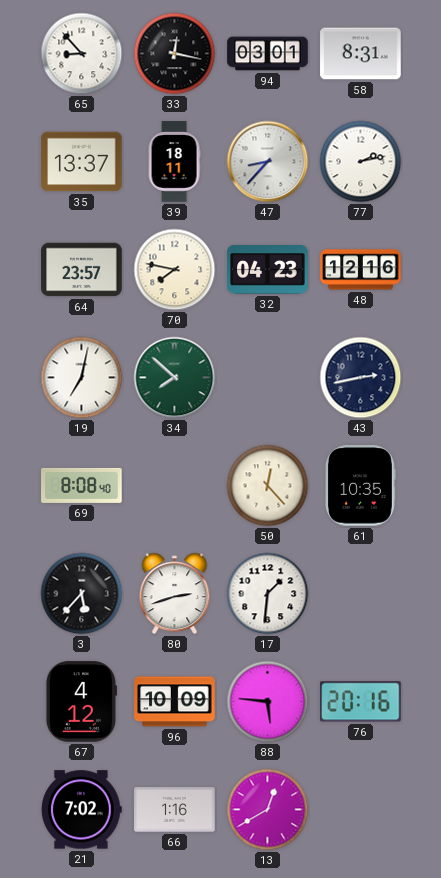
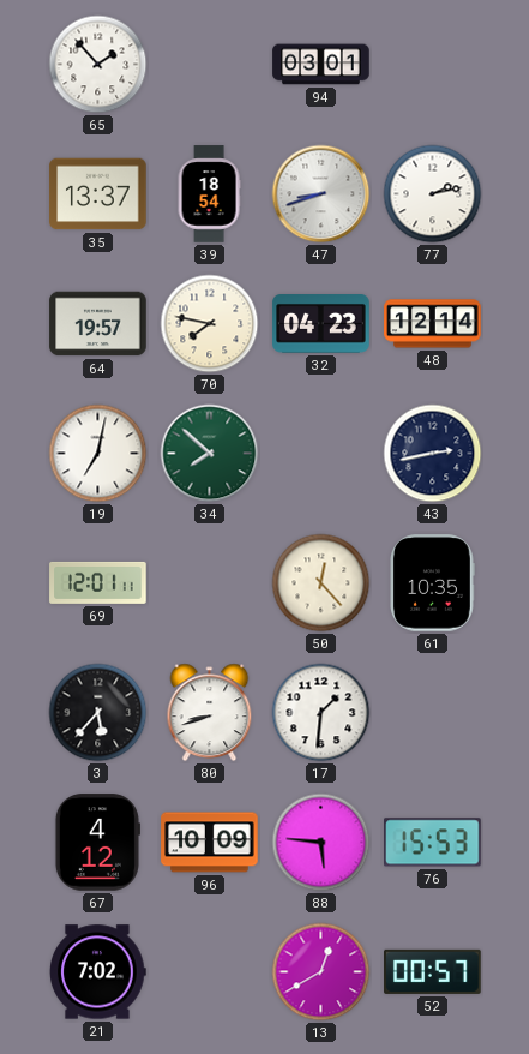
65: 8:53 -> 1:53
33: 12:17 -> none
58: 8:31 -> none
39: 18:11 -> 18:54
47: 8:37 -> 8:42
64: 23:57 -> 19:57
48: 12:16 -> 12:14
69: 8:08 -> 12:01
80: 2:42 -> 8:42
76: 20:16 -> 15:53
66: 1:16 -> none
52: none -> 00:57
